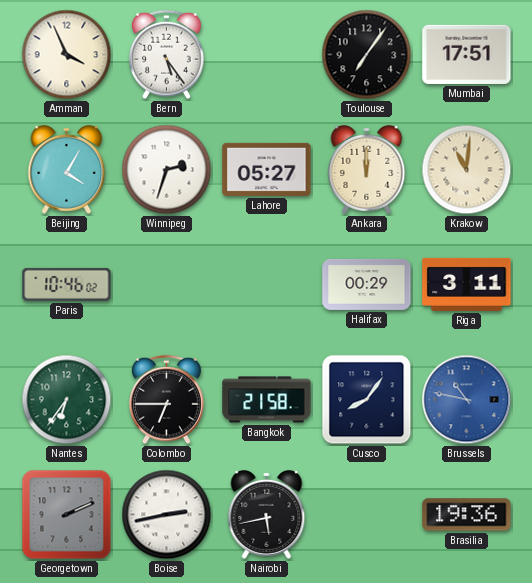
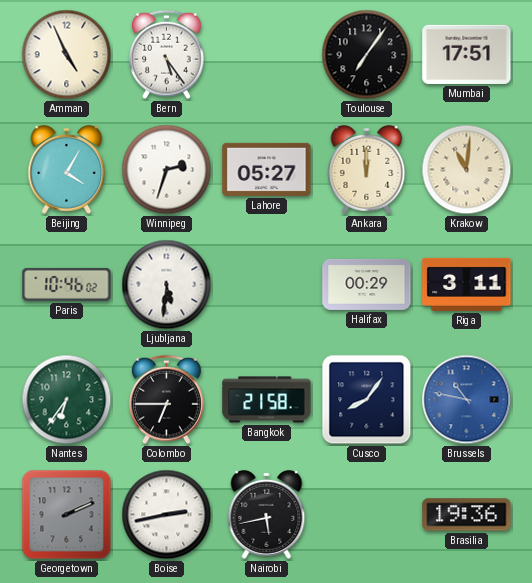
Amman: 3:56 -> 4:56
Ljubljana: none -> 5:31
